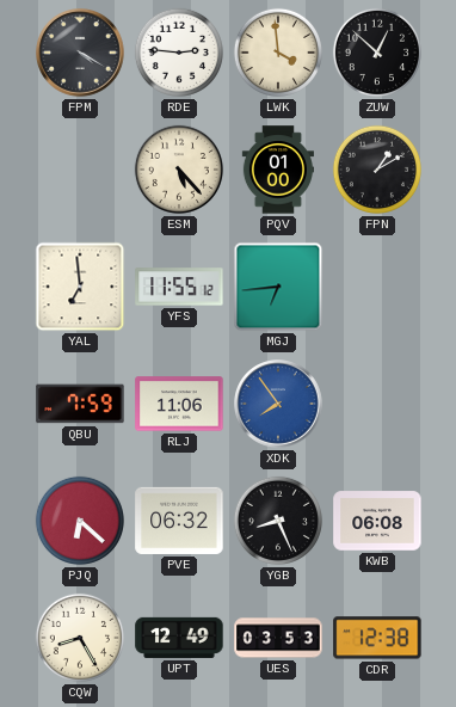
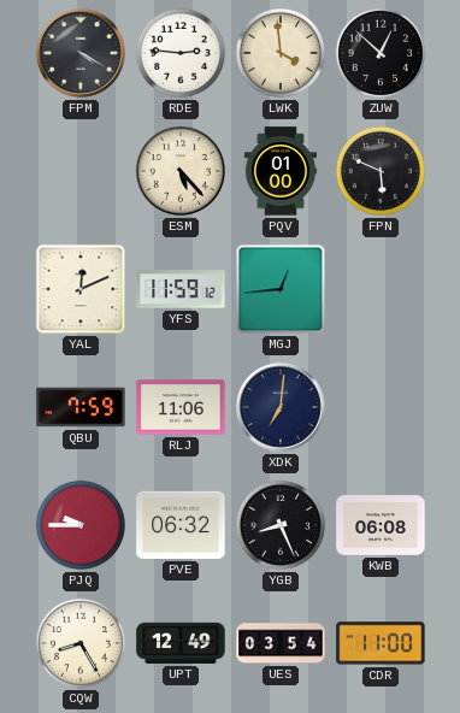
FPN: 1:10 -> 5:49
YAL: 6:59 -> 12:11
YFS: 11:55 -> 11:59
MGJ: 6:44 -> 12:44
XDK: 7:54 -> 7:01
XDK dial: blue -> navy
PJQ: 6:22 -> 9:45
UES: 03:53 -> 03:54
CDR: 12:38 -> 11:00
